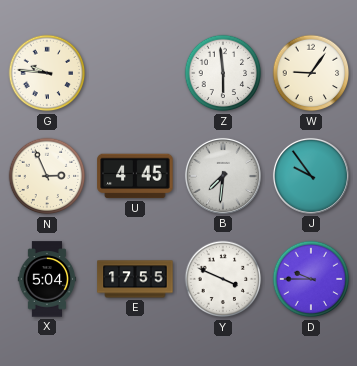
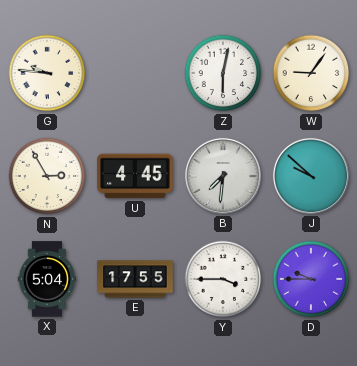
Z: 5:59 -> 6:02
N: 2:56 -> 2:55
J: 9:54 -> 9:52
Y: 3:49 -> 3:45
